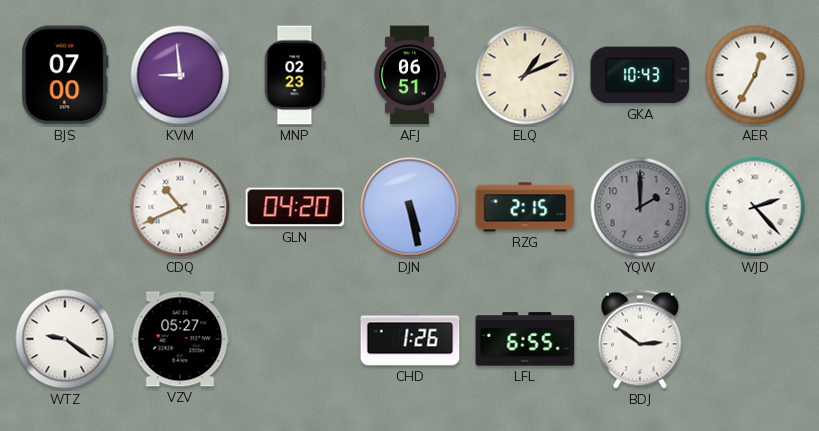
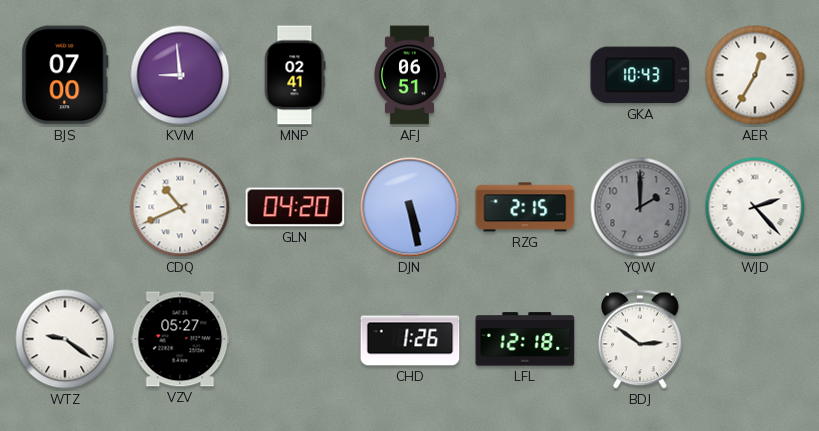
MNP: 02:23 -> 02:41
ELQ: 1:11 -> none
LFL: 6:55 -> 12:18
